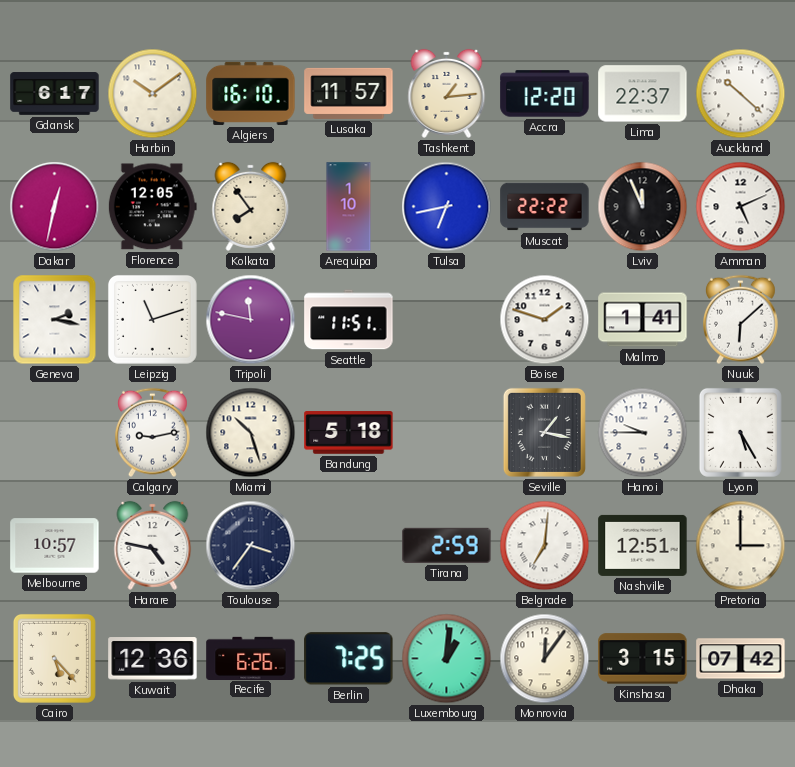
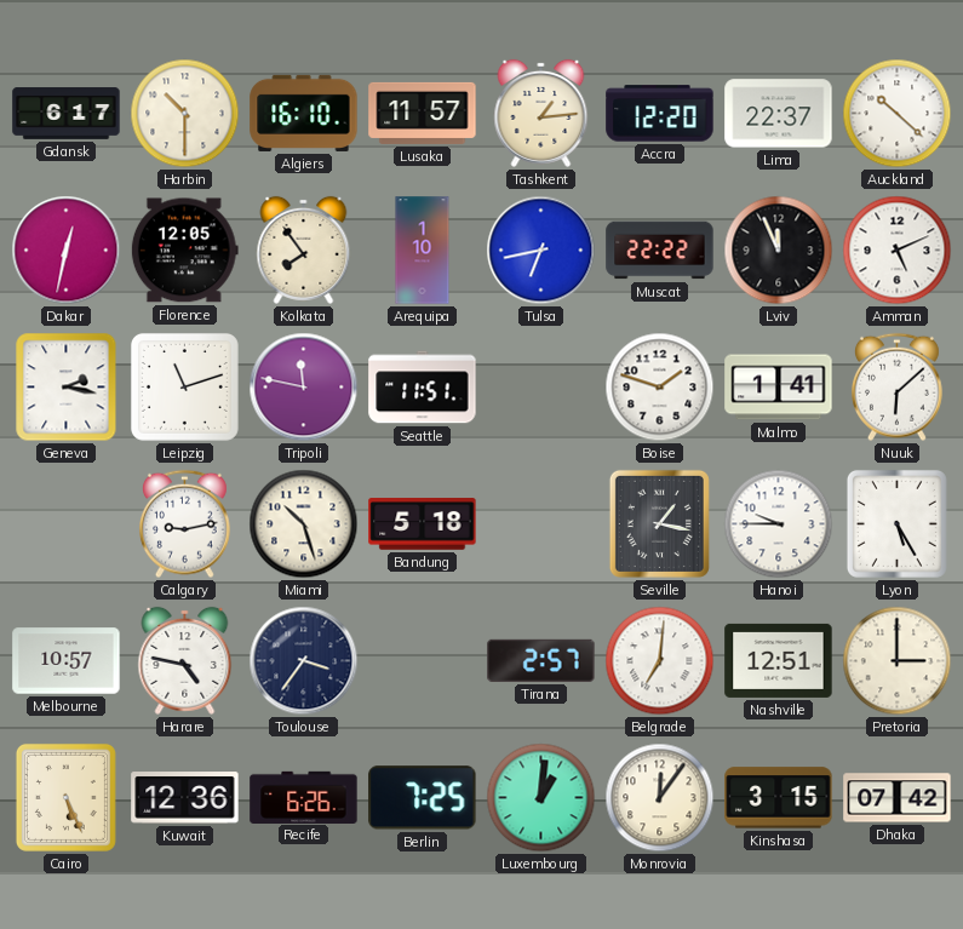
Harbin: 10:09 -> 10:30
Tirana: 2:59 -> 2:57
Cairo: 5:23 -> 5:26
